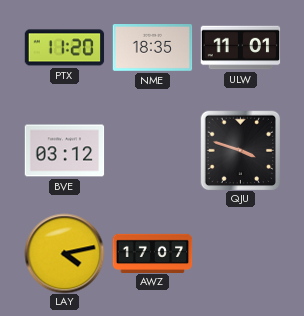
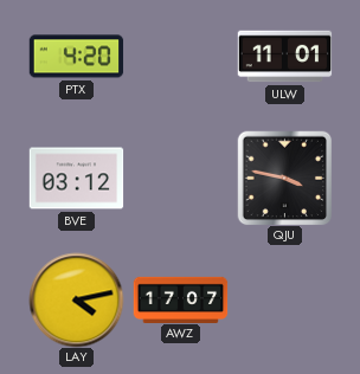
PTX: 11:20 -> 4:20
NME: 18:35 -> none
QJU: 3:48 -> 3:47
